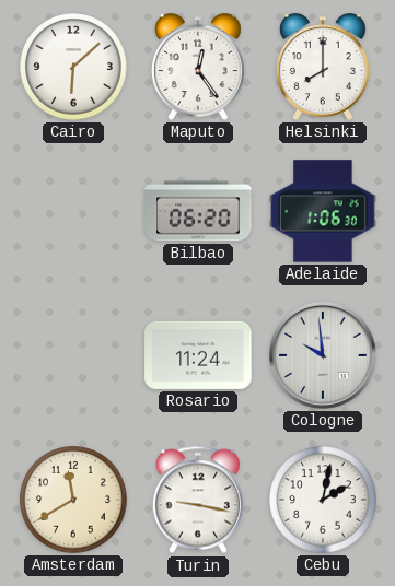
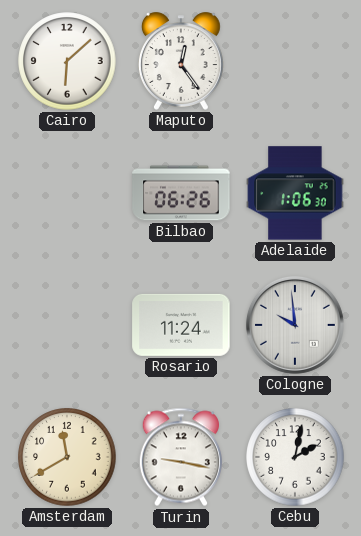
Helsinki: 8:00 -> none
Bilbao: 06:20 -> 06:26
